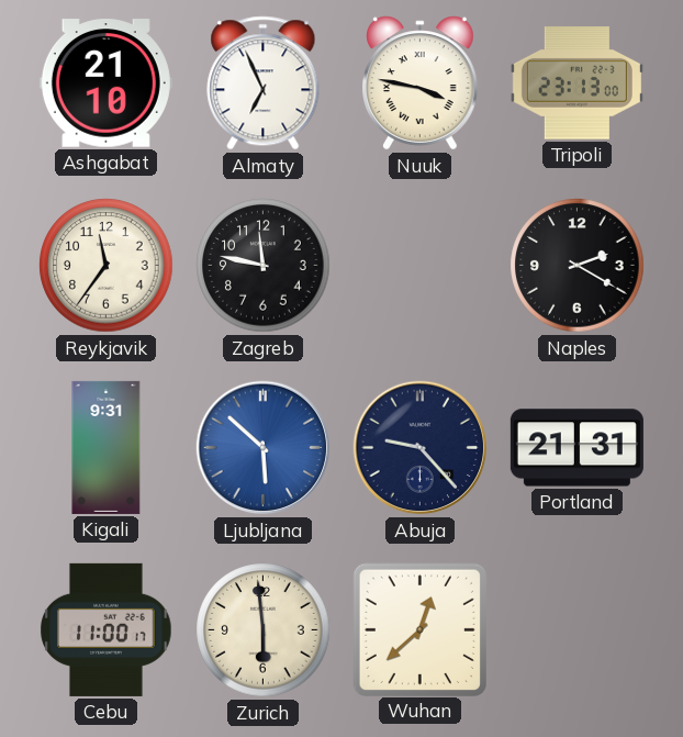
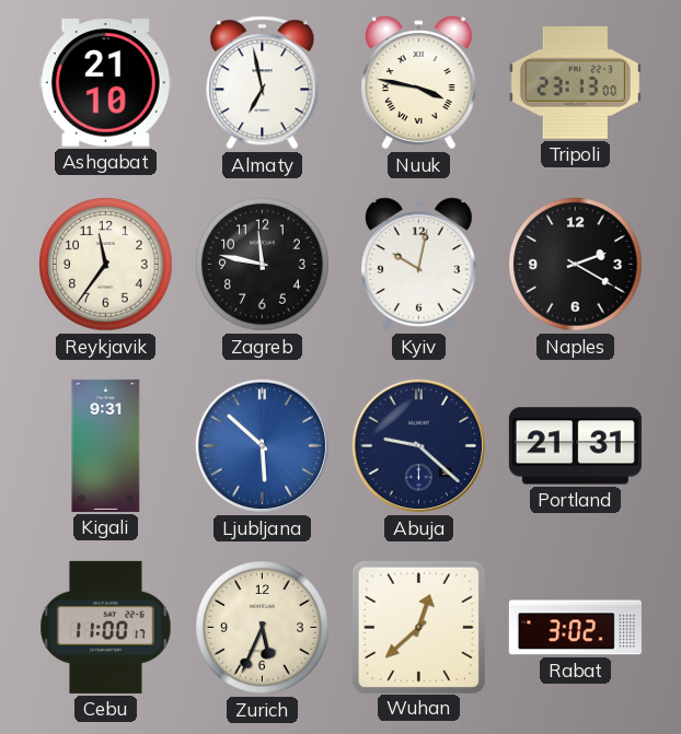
Almaty: 6:56 -> 6:58
Kyiv: none -> 10:02
Abuja: 9:23 -> 9:22
Zurich: 5:59 -> 5:34
Rabat: none -> 3:02
